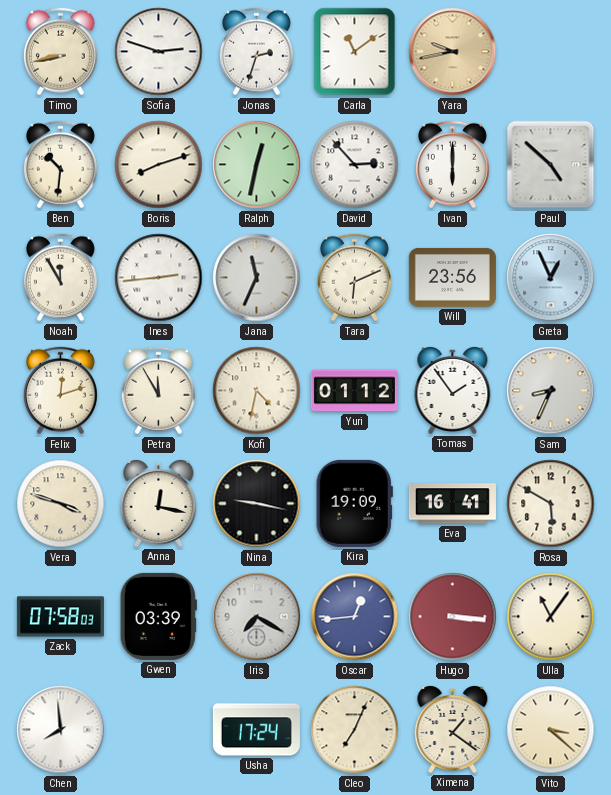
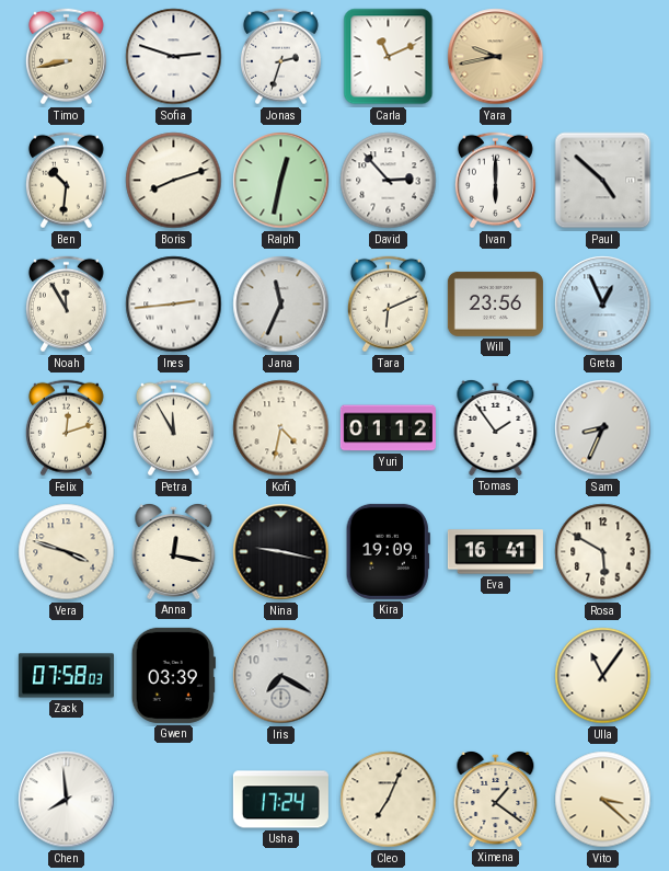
Carla: 11:09 -> 11:11
Oscar: 12:44 -> none
Hugo: 3:16 -> none
